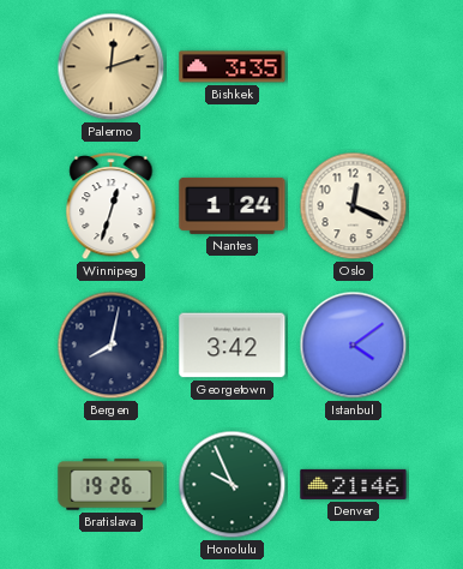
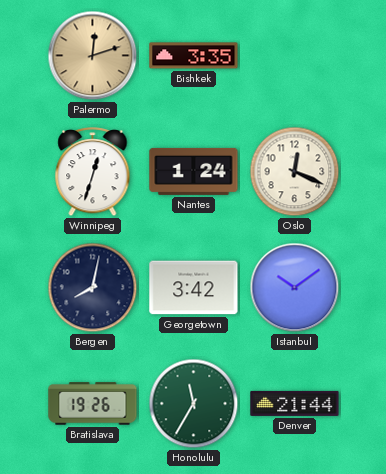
Istanbul: 4:09 -> 10:09
Honolulu: 9:56 -> 11:35
Denver: 21:46 -> 21:44
